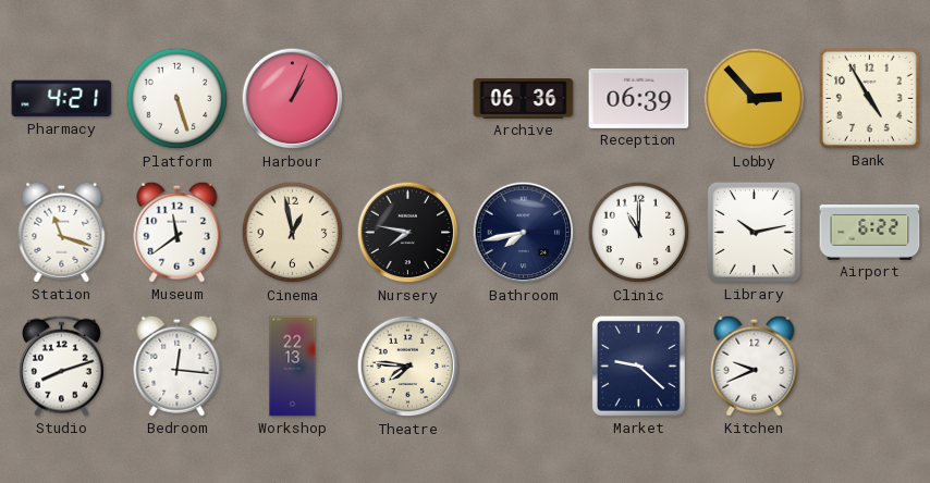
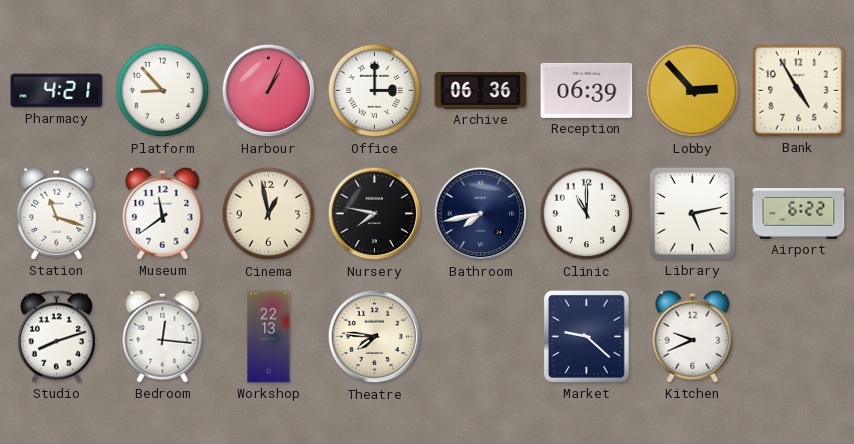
Platform: 5:27 -> 8:53
Office: none -> 3:00
Library: 10:13 -> 5:13
